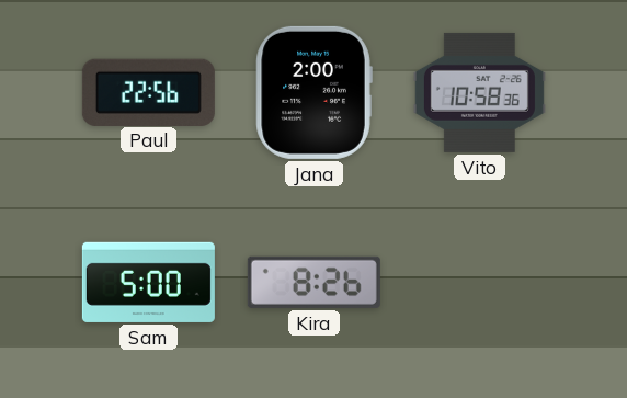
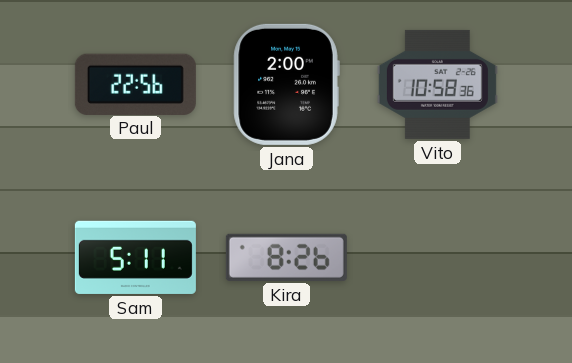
Sam: 5:00 -> 5:11
